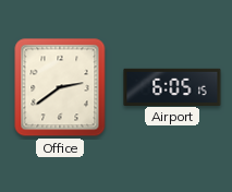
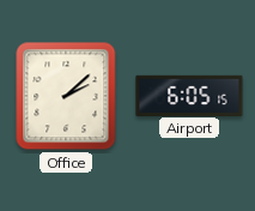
Office: 2:39 -> 2:08
